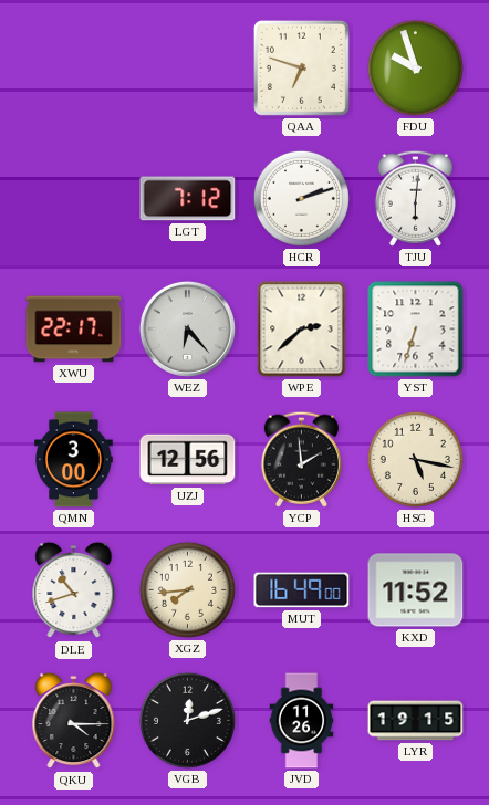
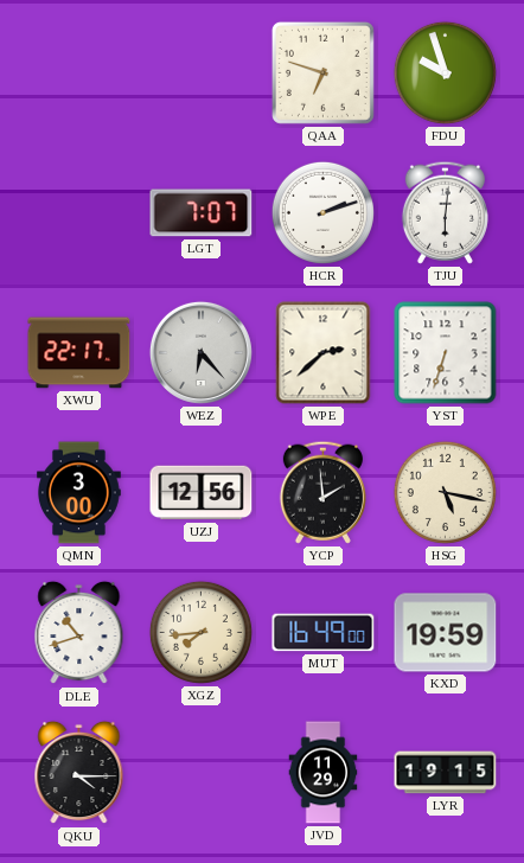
LGT: 7:12 -> 7:07
KXD: 11:52 -> 19:59
VGB: 12:12 -> none
JVD: 11:26 -> 11:29
